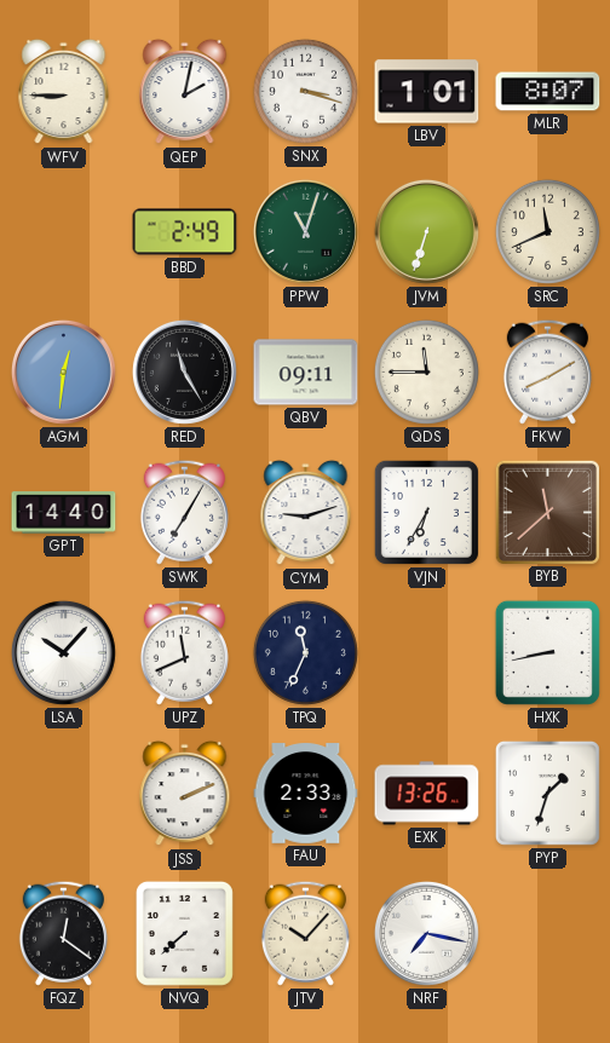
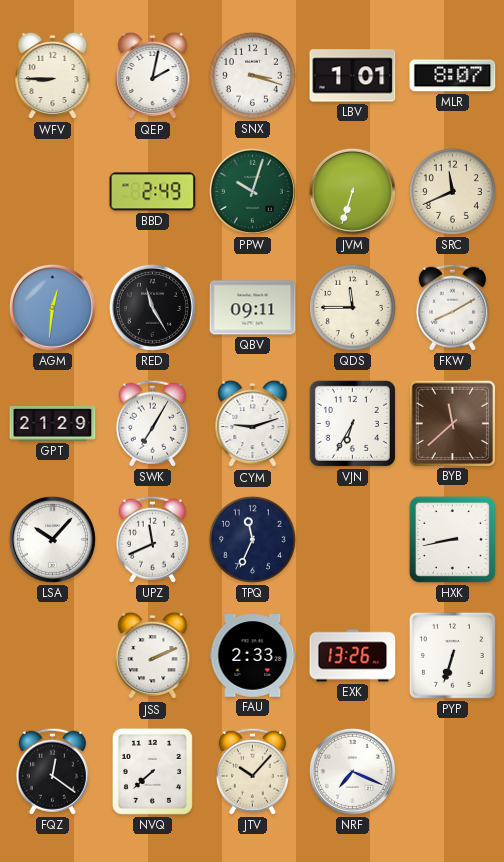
PPW: 11:03 -> 10:03
GPT: 14:40 -> 21:29
PYP: 1:33 -> 6:33
NRF: 7:17 -> 7:19
